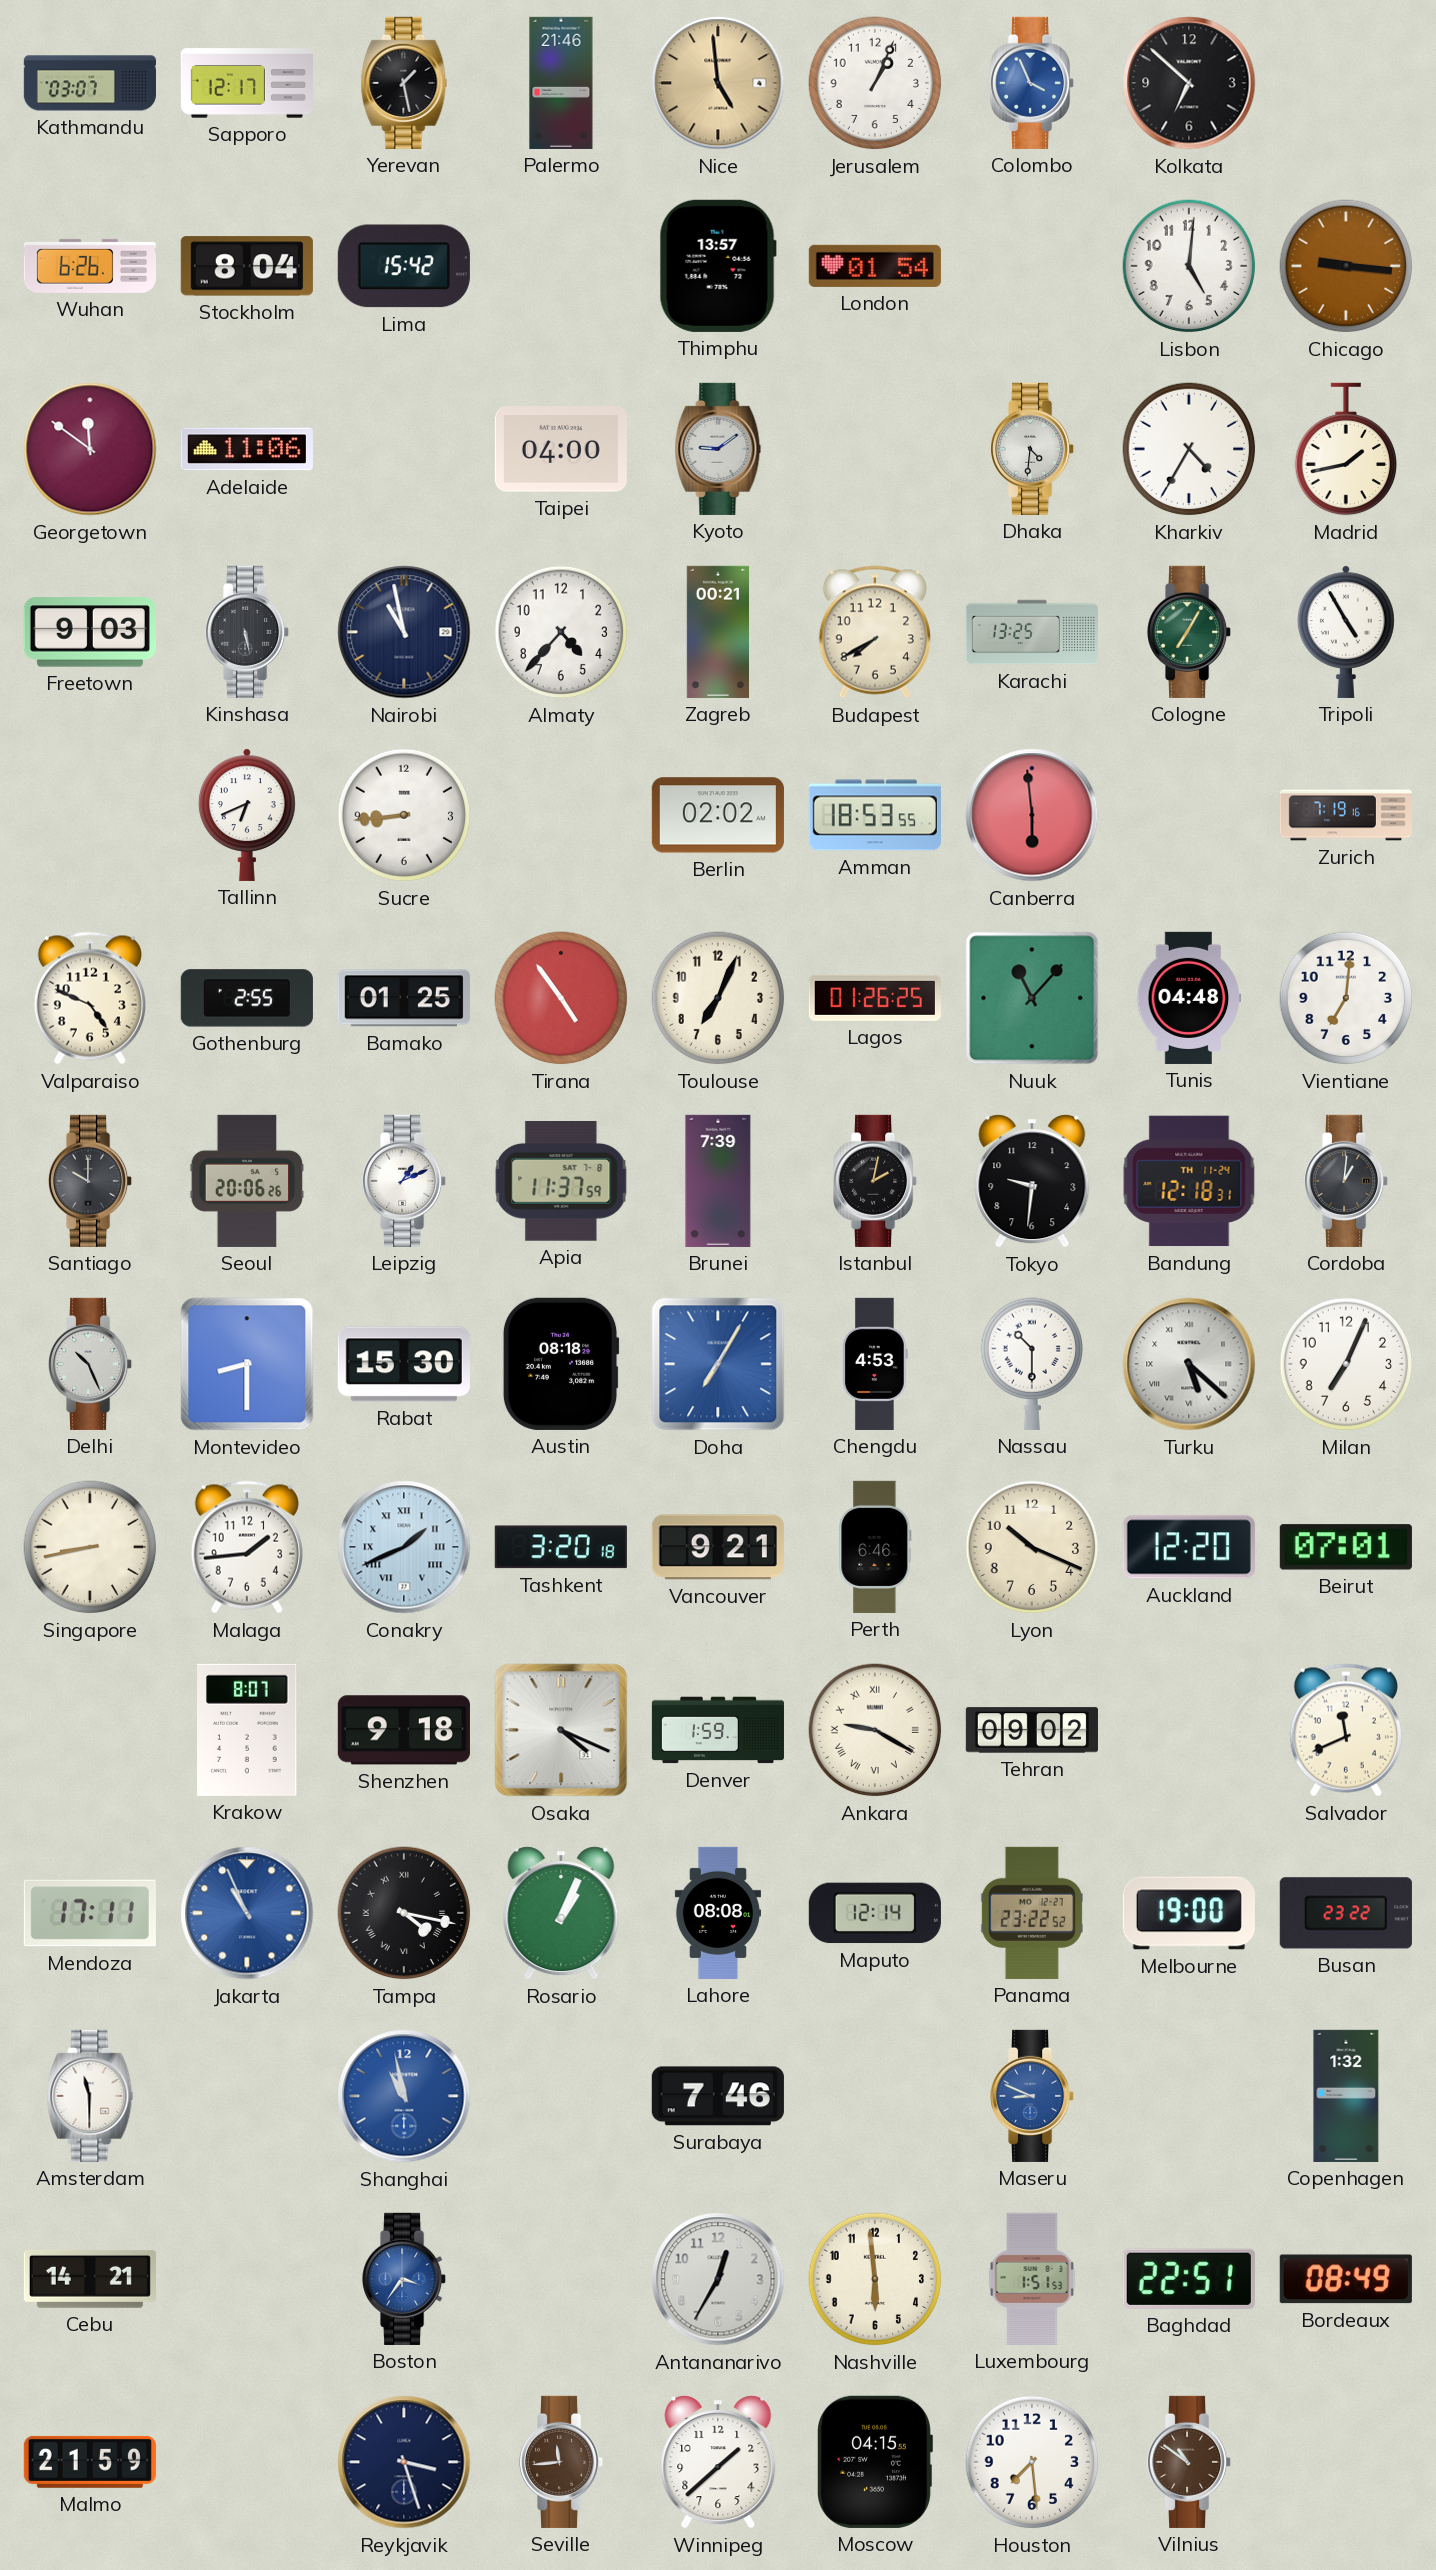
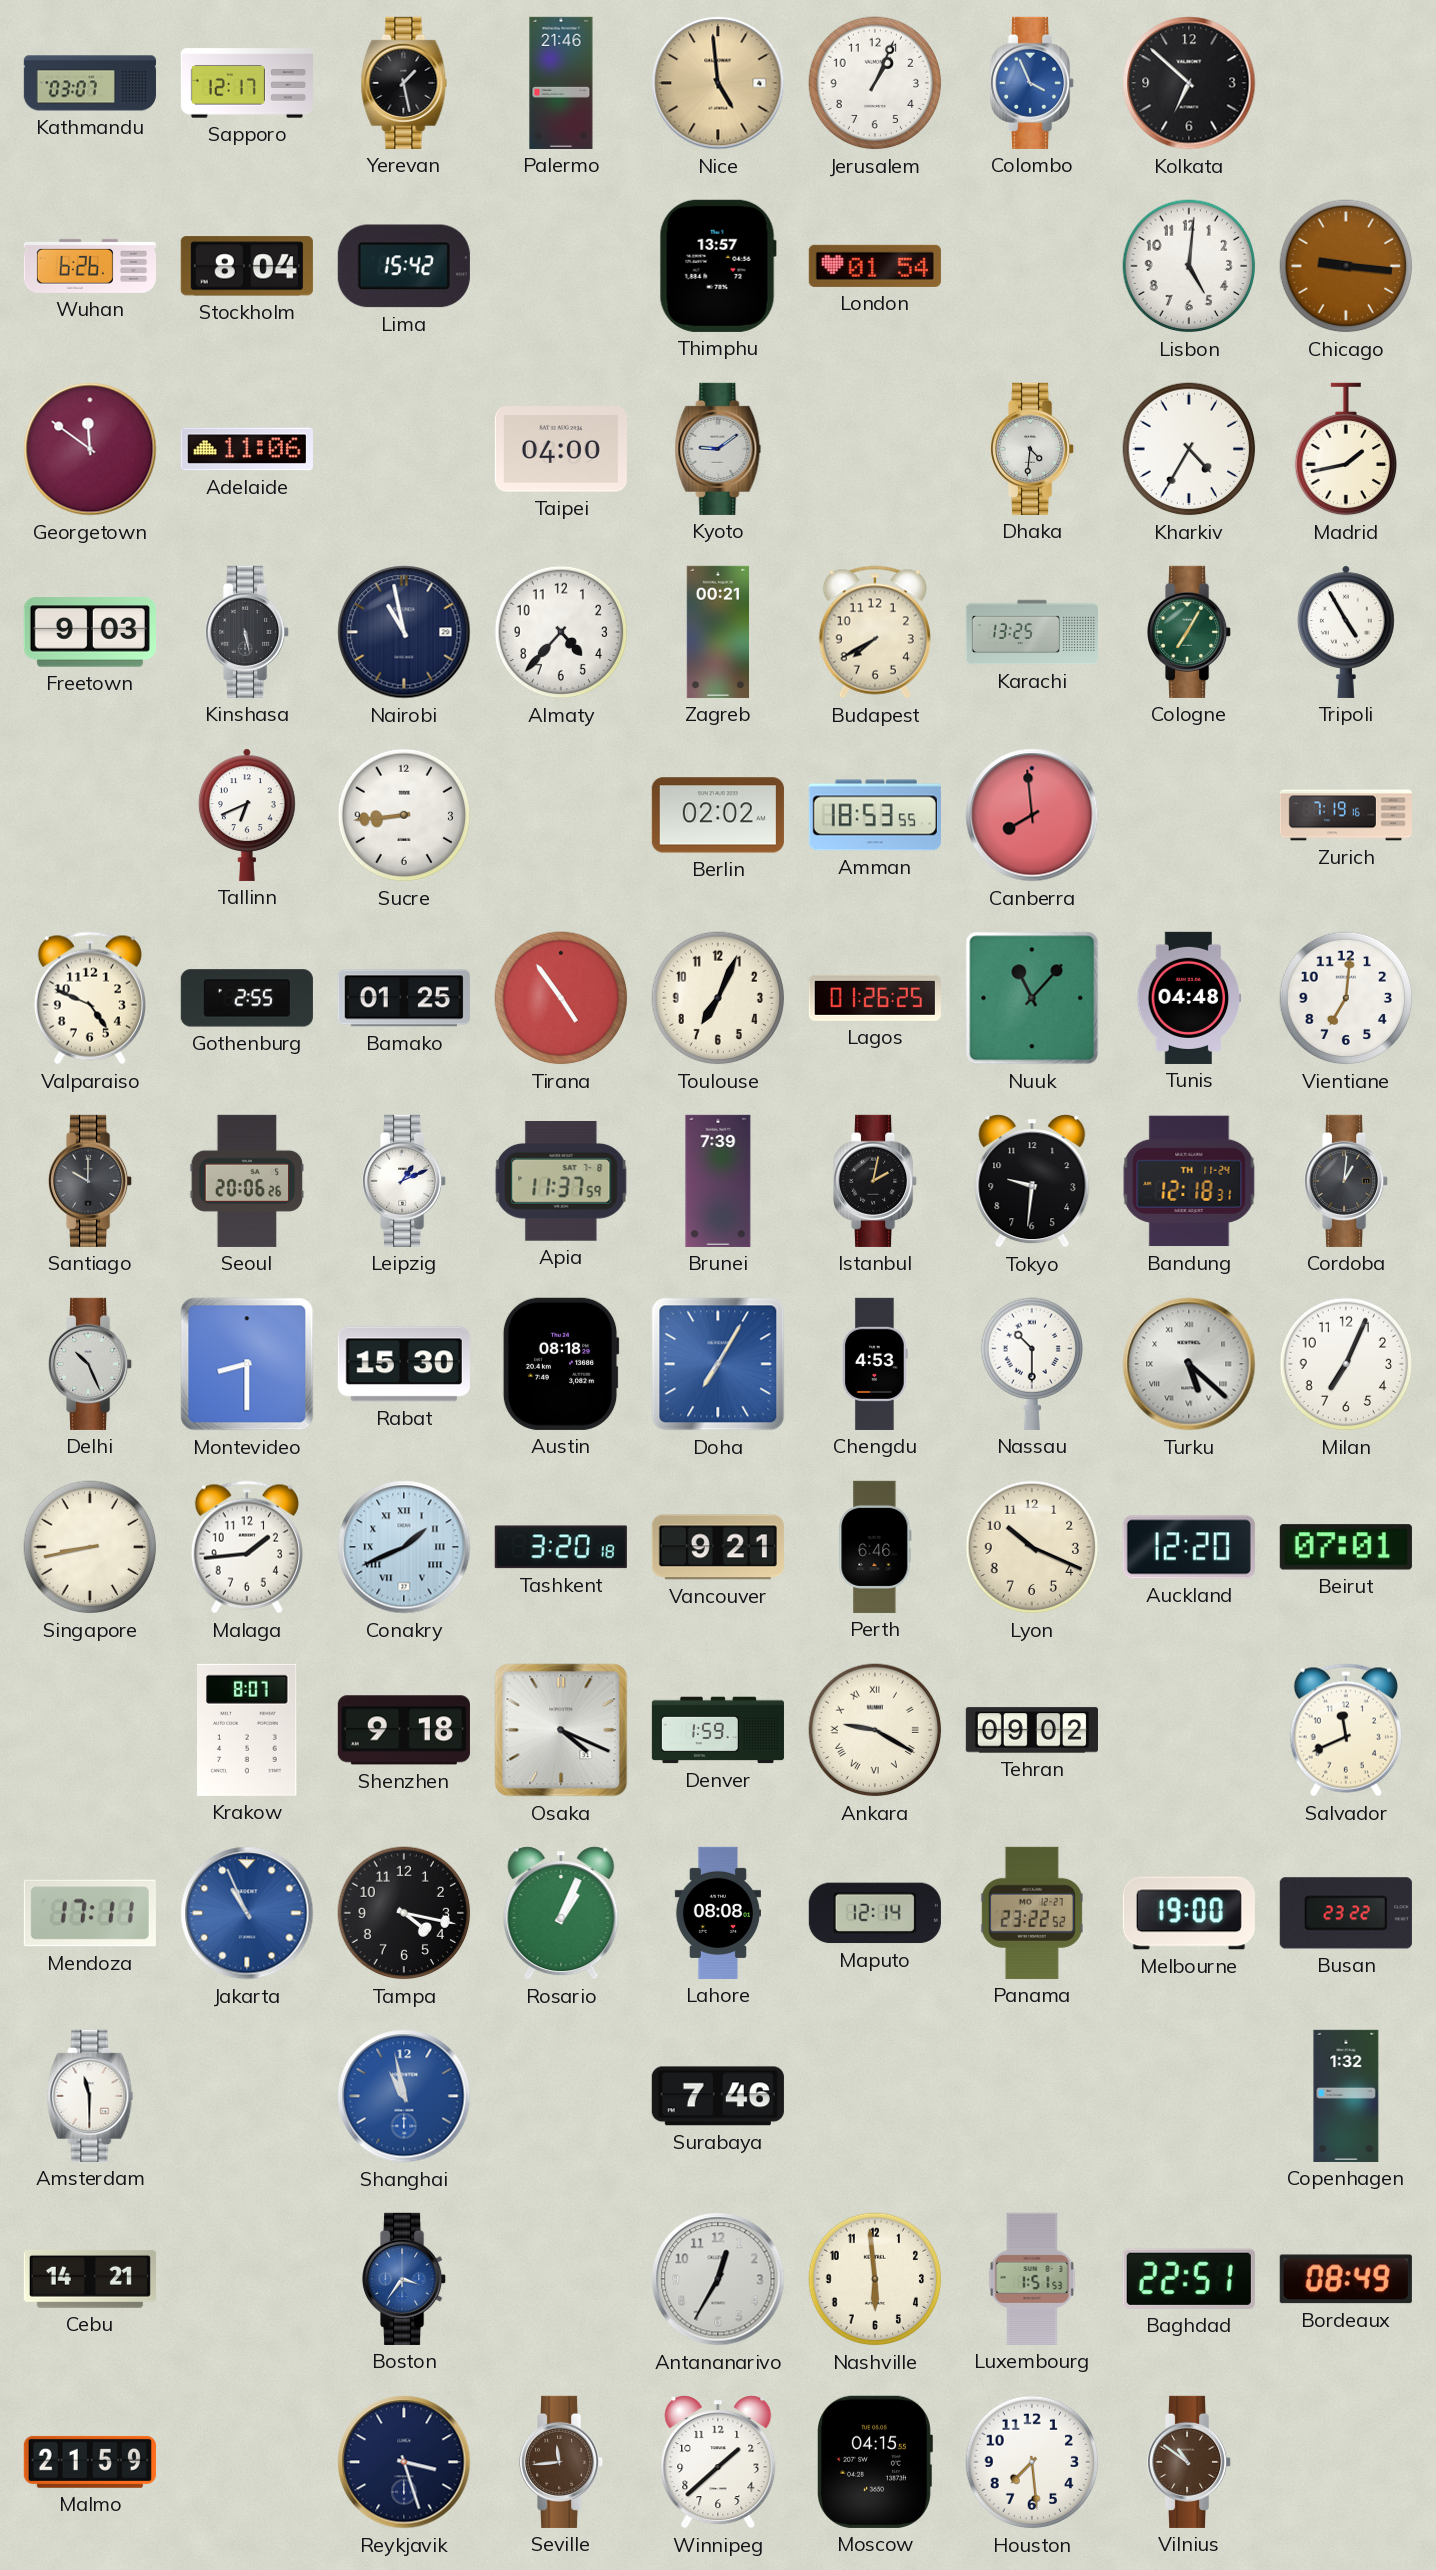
Canberra: 5:59 -> 7:59
Tampa numerals: Roman -> Arabic
Maseru: 8:49 -> none
